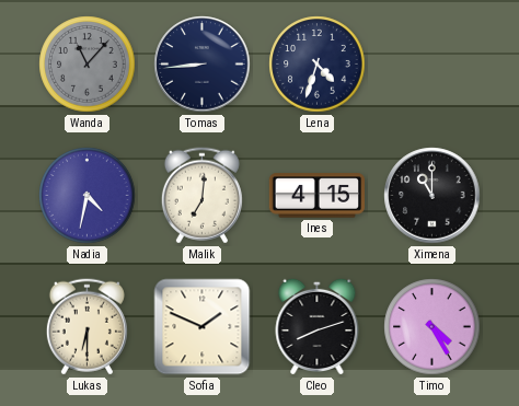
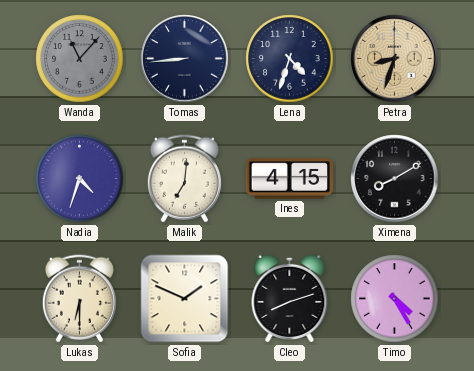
Petra: none -> 8:33
Nadia: 4:32 -> 4:33
Ximena: 11:00 -> 8:10
